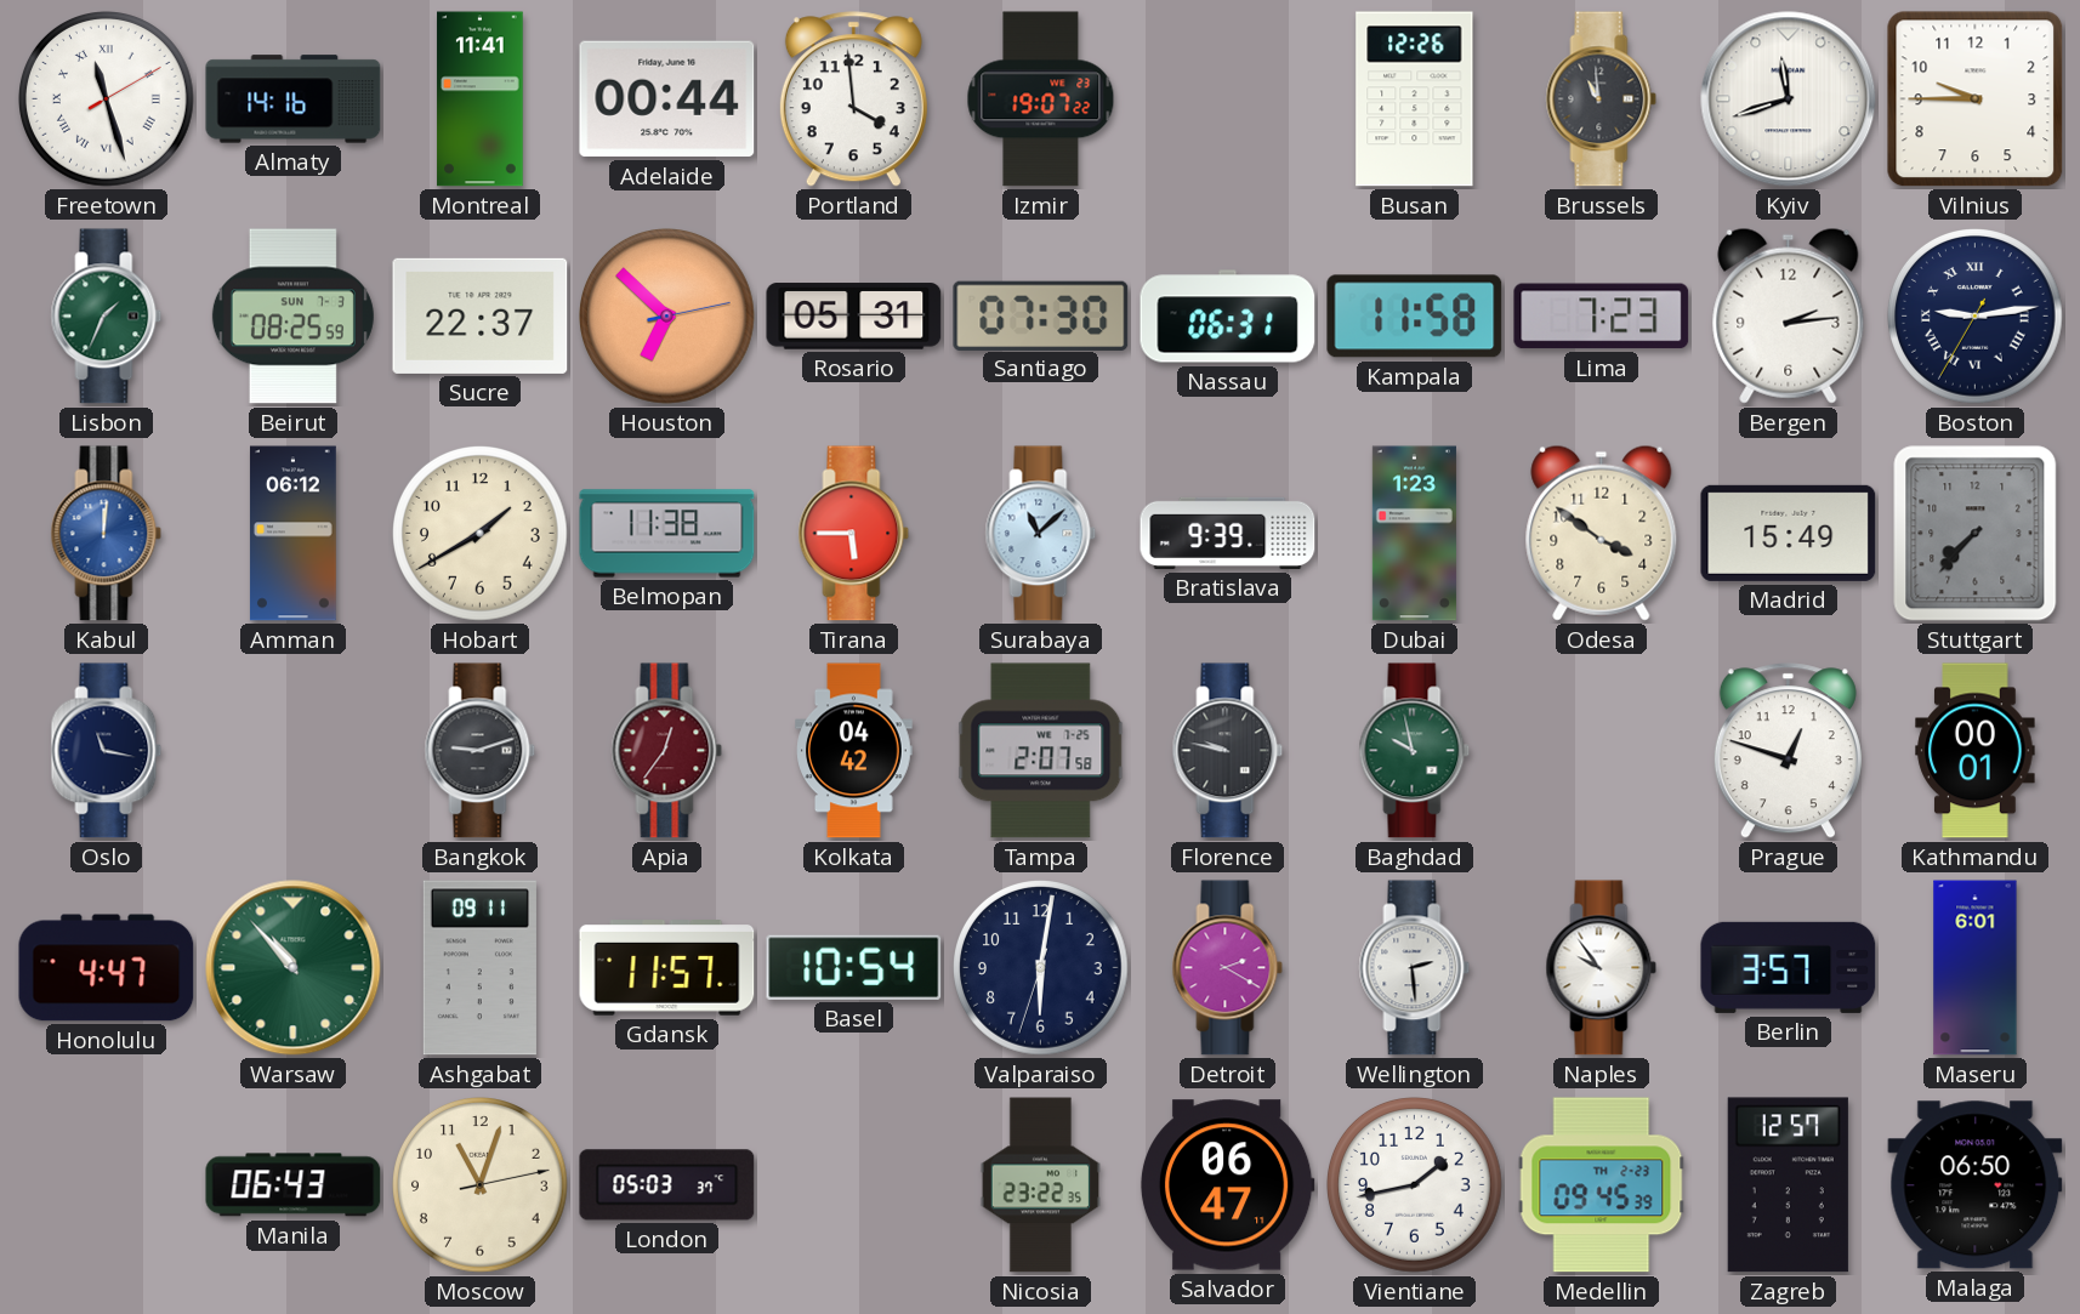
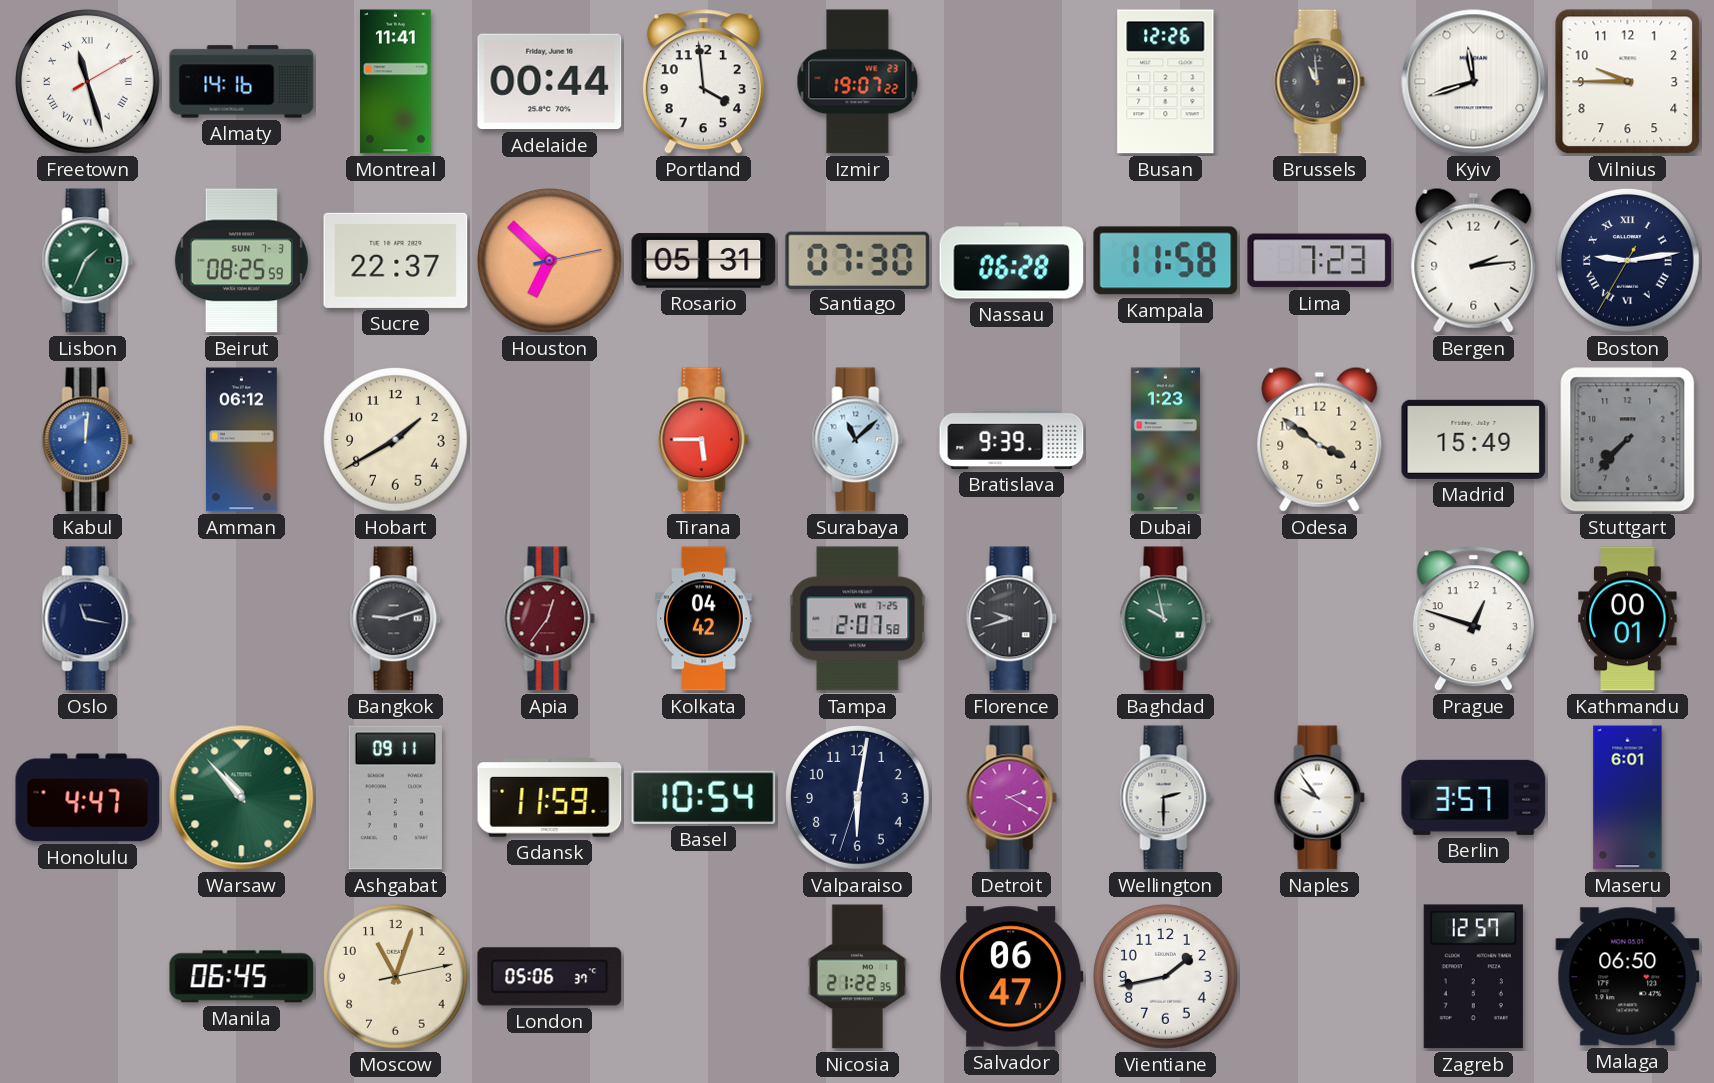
Nassau: 06:31 -> 06:28
Belmopan: 11:38 -> none
Florence: 9:47 -> 9:42
Gdansk: 11:57 -> 11:59
Wellington: 2:29 -> 2:30
Manila: 06:43 -> 06:45
London: 05:03 -> 05:06
Nicosia: 23:22 -> 21:22
Medellin: 09:45 -> none
